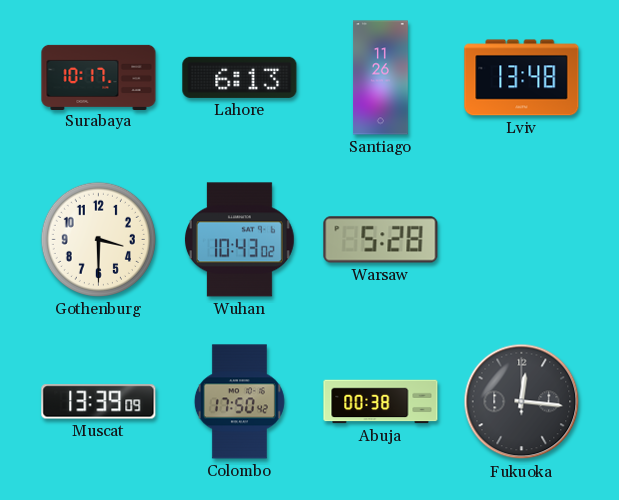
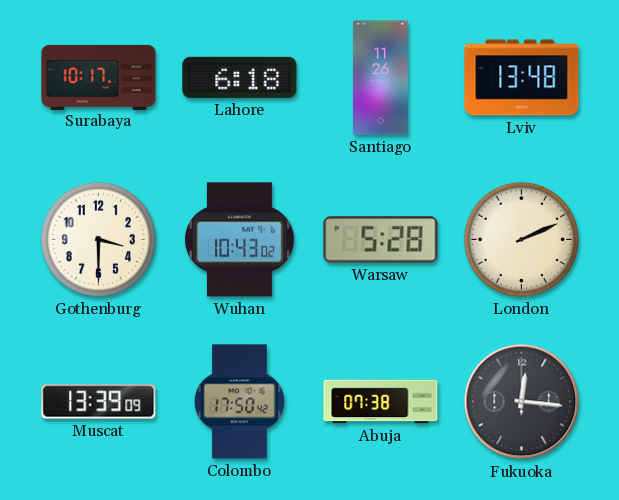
Lahore: 6:13 -> 6:18
London: none -> 2:11
Abuja: 00:38 -> 07:38
